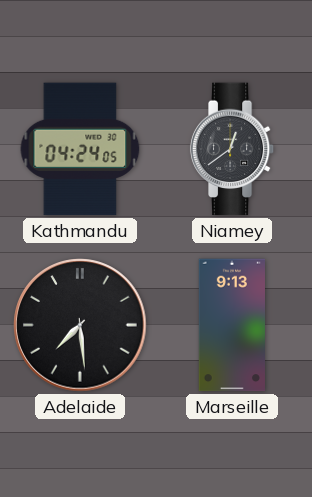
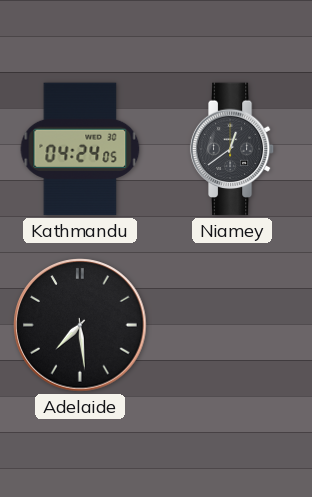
Marseille: 9:13 -> none
